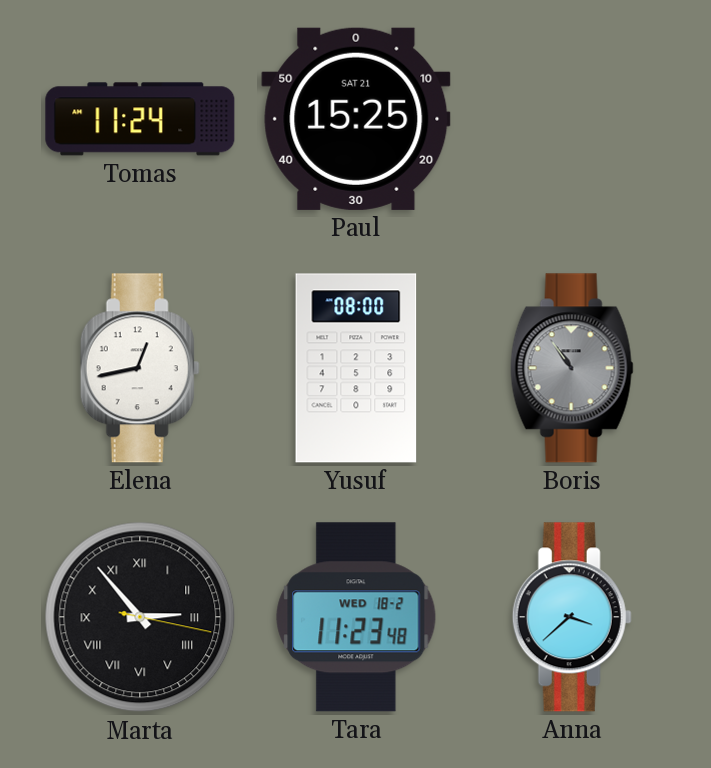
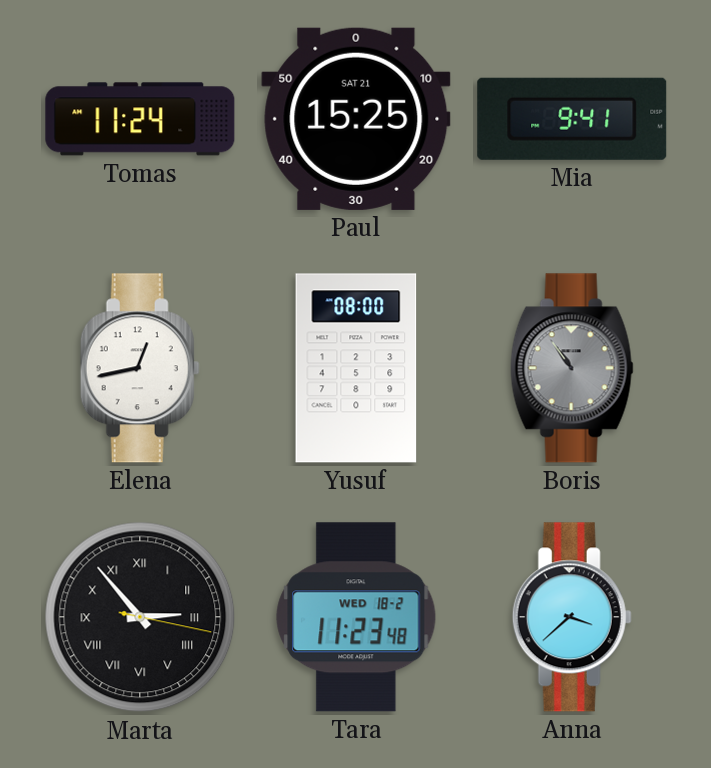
Mia: none -> 9:41
